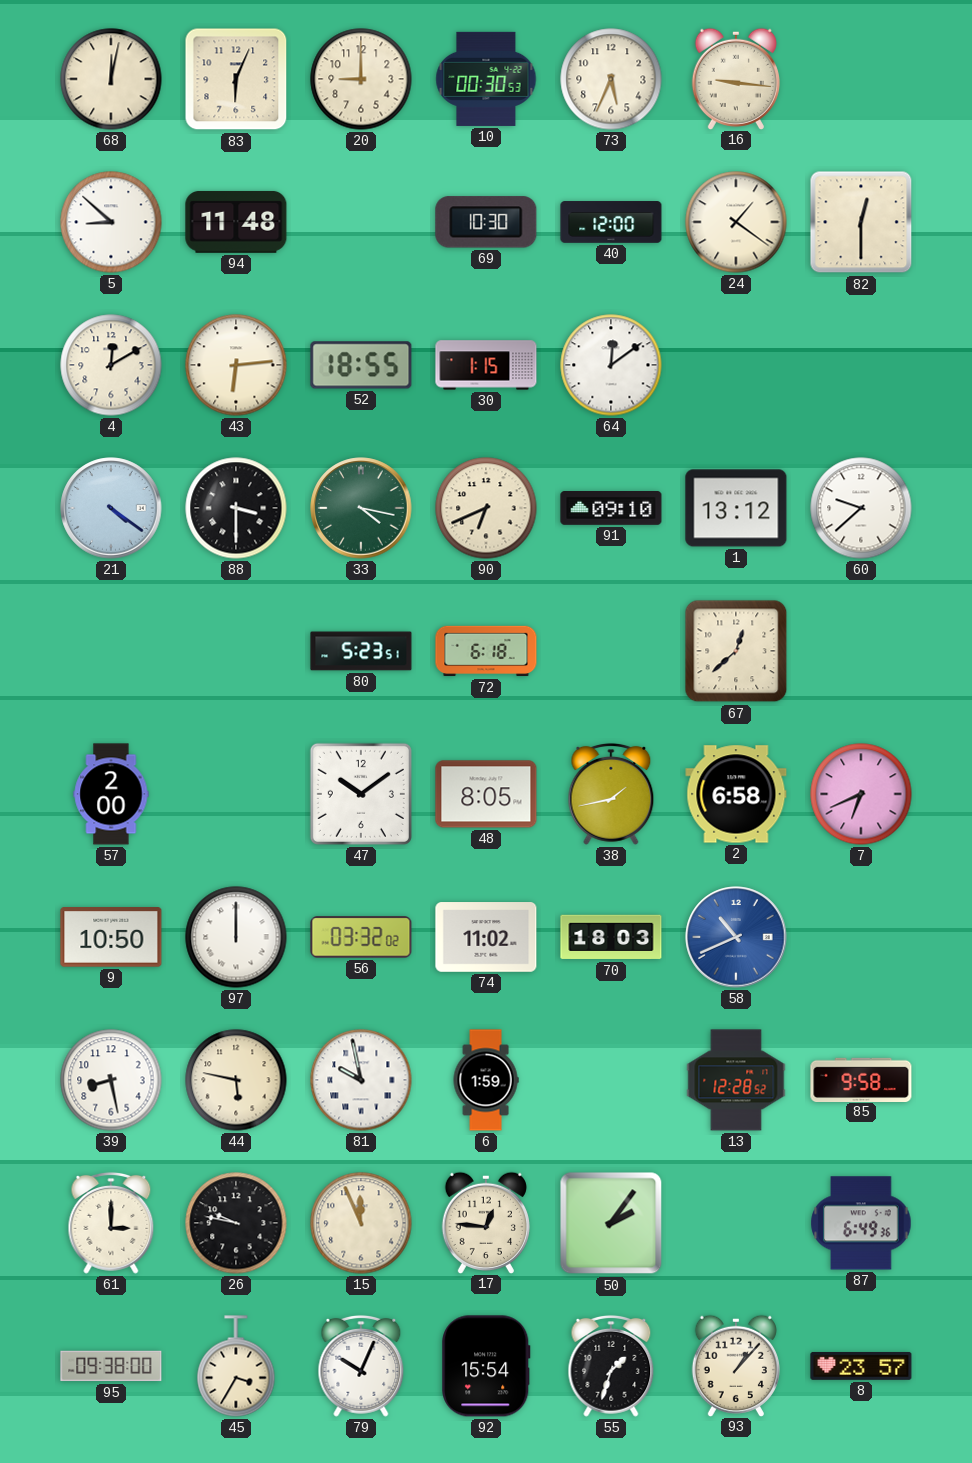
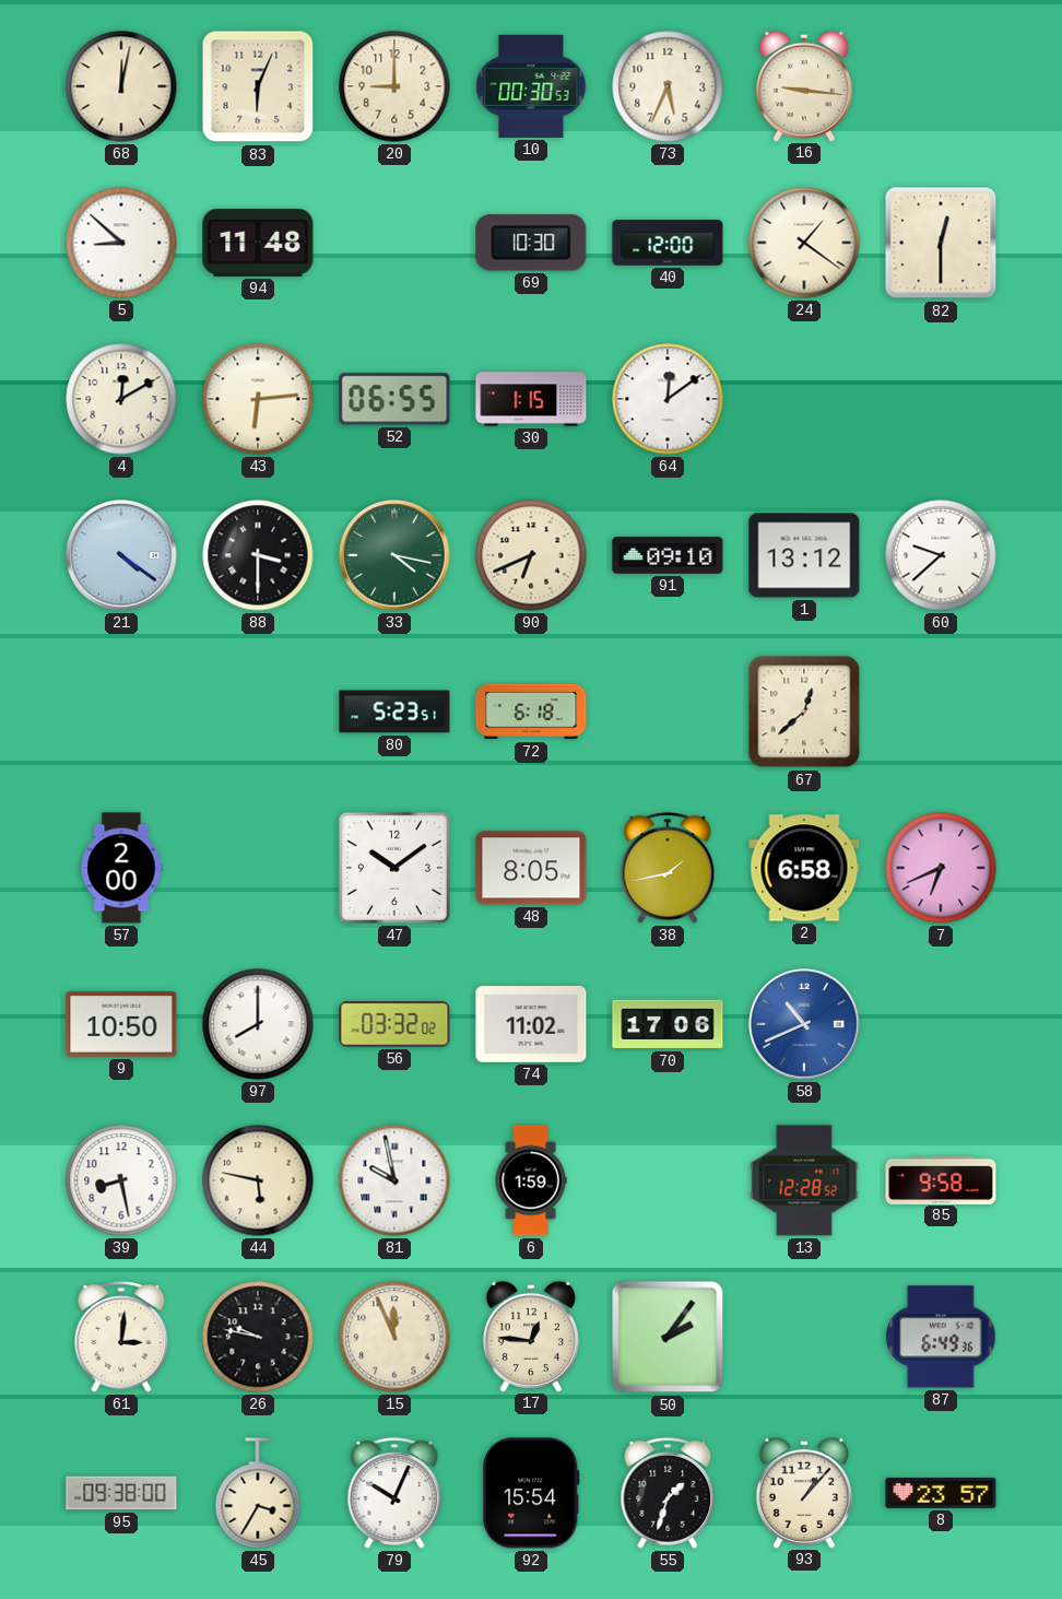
52: 18:55 -> 06:55
97: 12:00 -> 8:00
70: 18:03 -> 17:06
61: 3:00 -> 3:01
